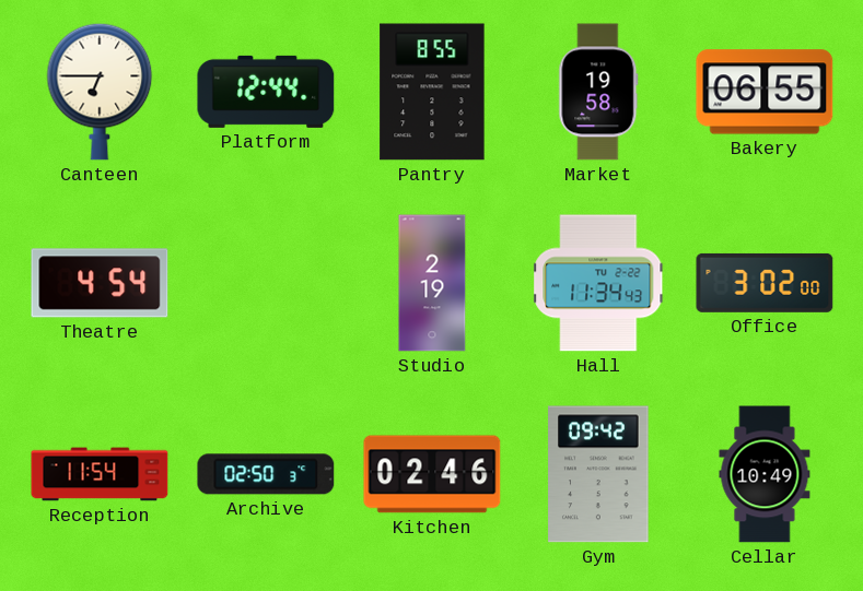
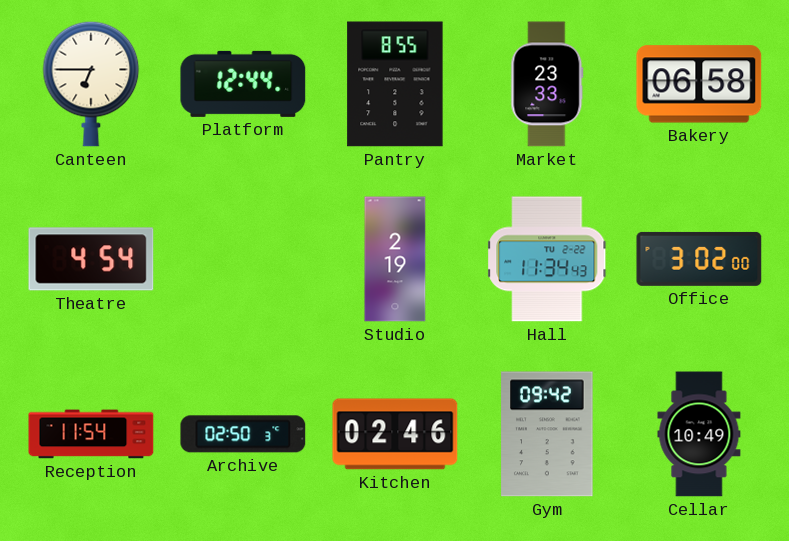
Market: 19:58 -> 23:33
Bakery: 06:55 -> 06:58
